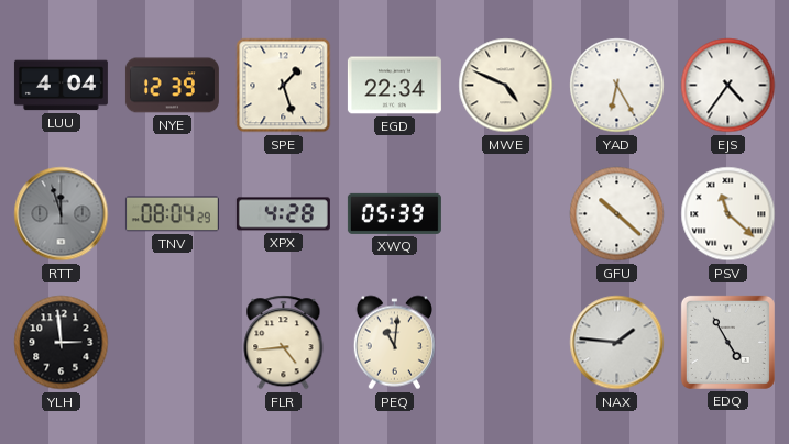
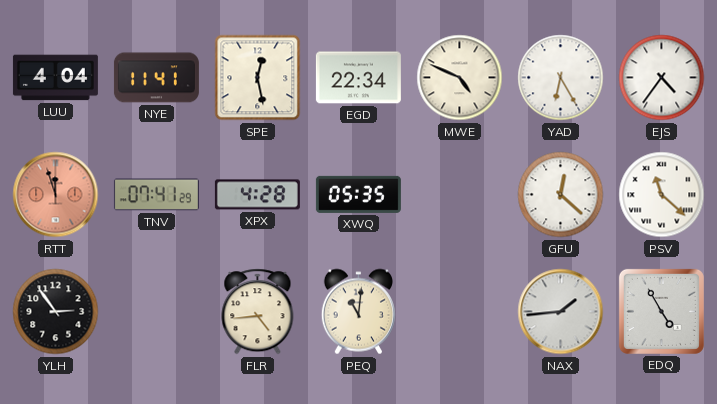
NYE: 12:39 -> 11:41
SPE: 1:27 -> 12:28
RTT dial: grey -> salmon
TNV: 08:04 -> 07:41
XWQ: 05:39 -> 05:35
GFU: 10:22 -> 12:22
YLH: 2:59 -> 2:54
NAX: 1:46 -> 1:44
